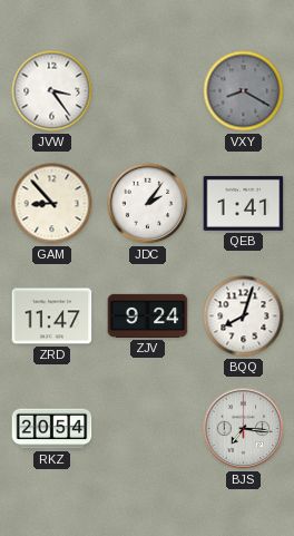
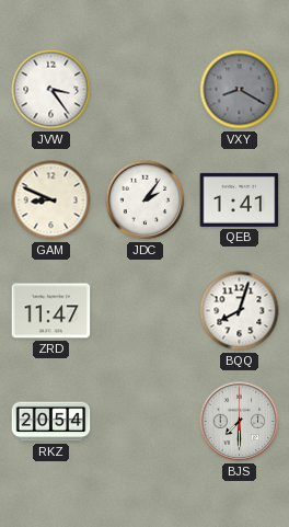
GAM: 8:53 -> 8:49
ZJV: 9:24 -> none
BJS: 7:16 -> 7:30
